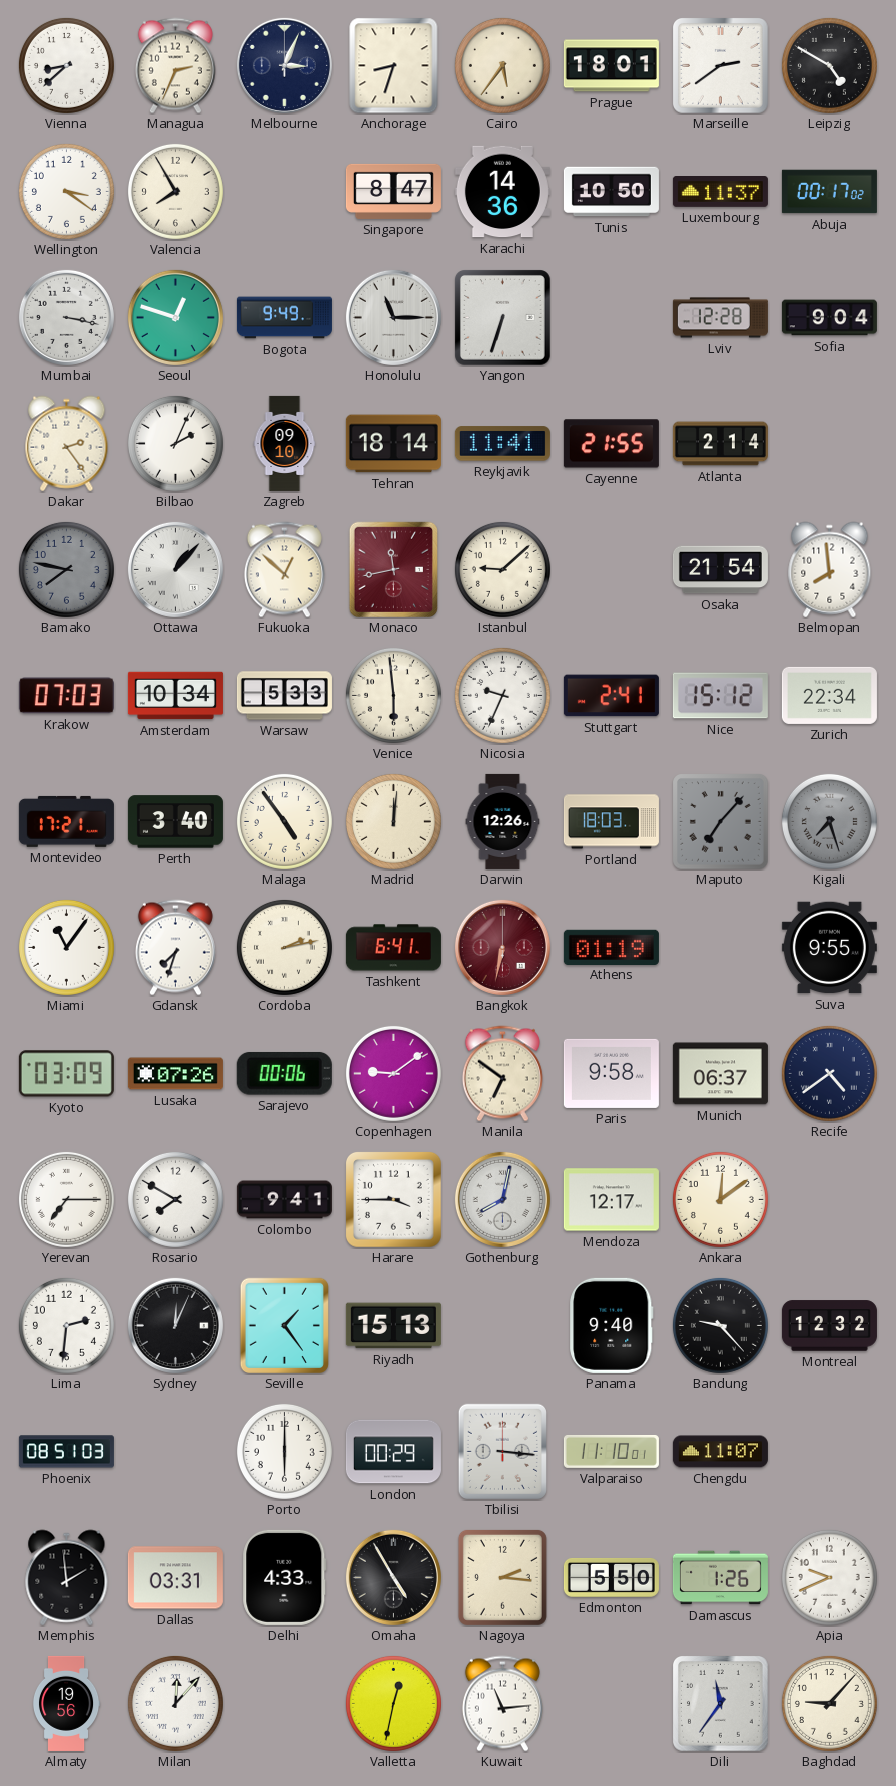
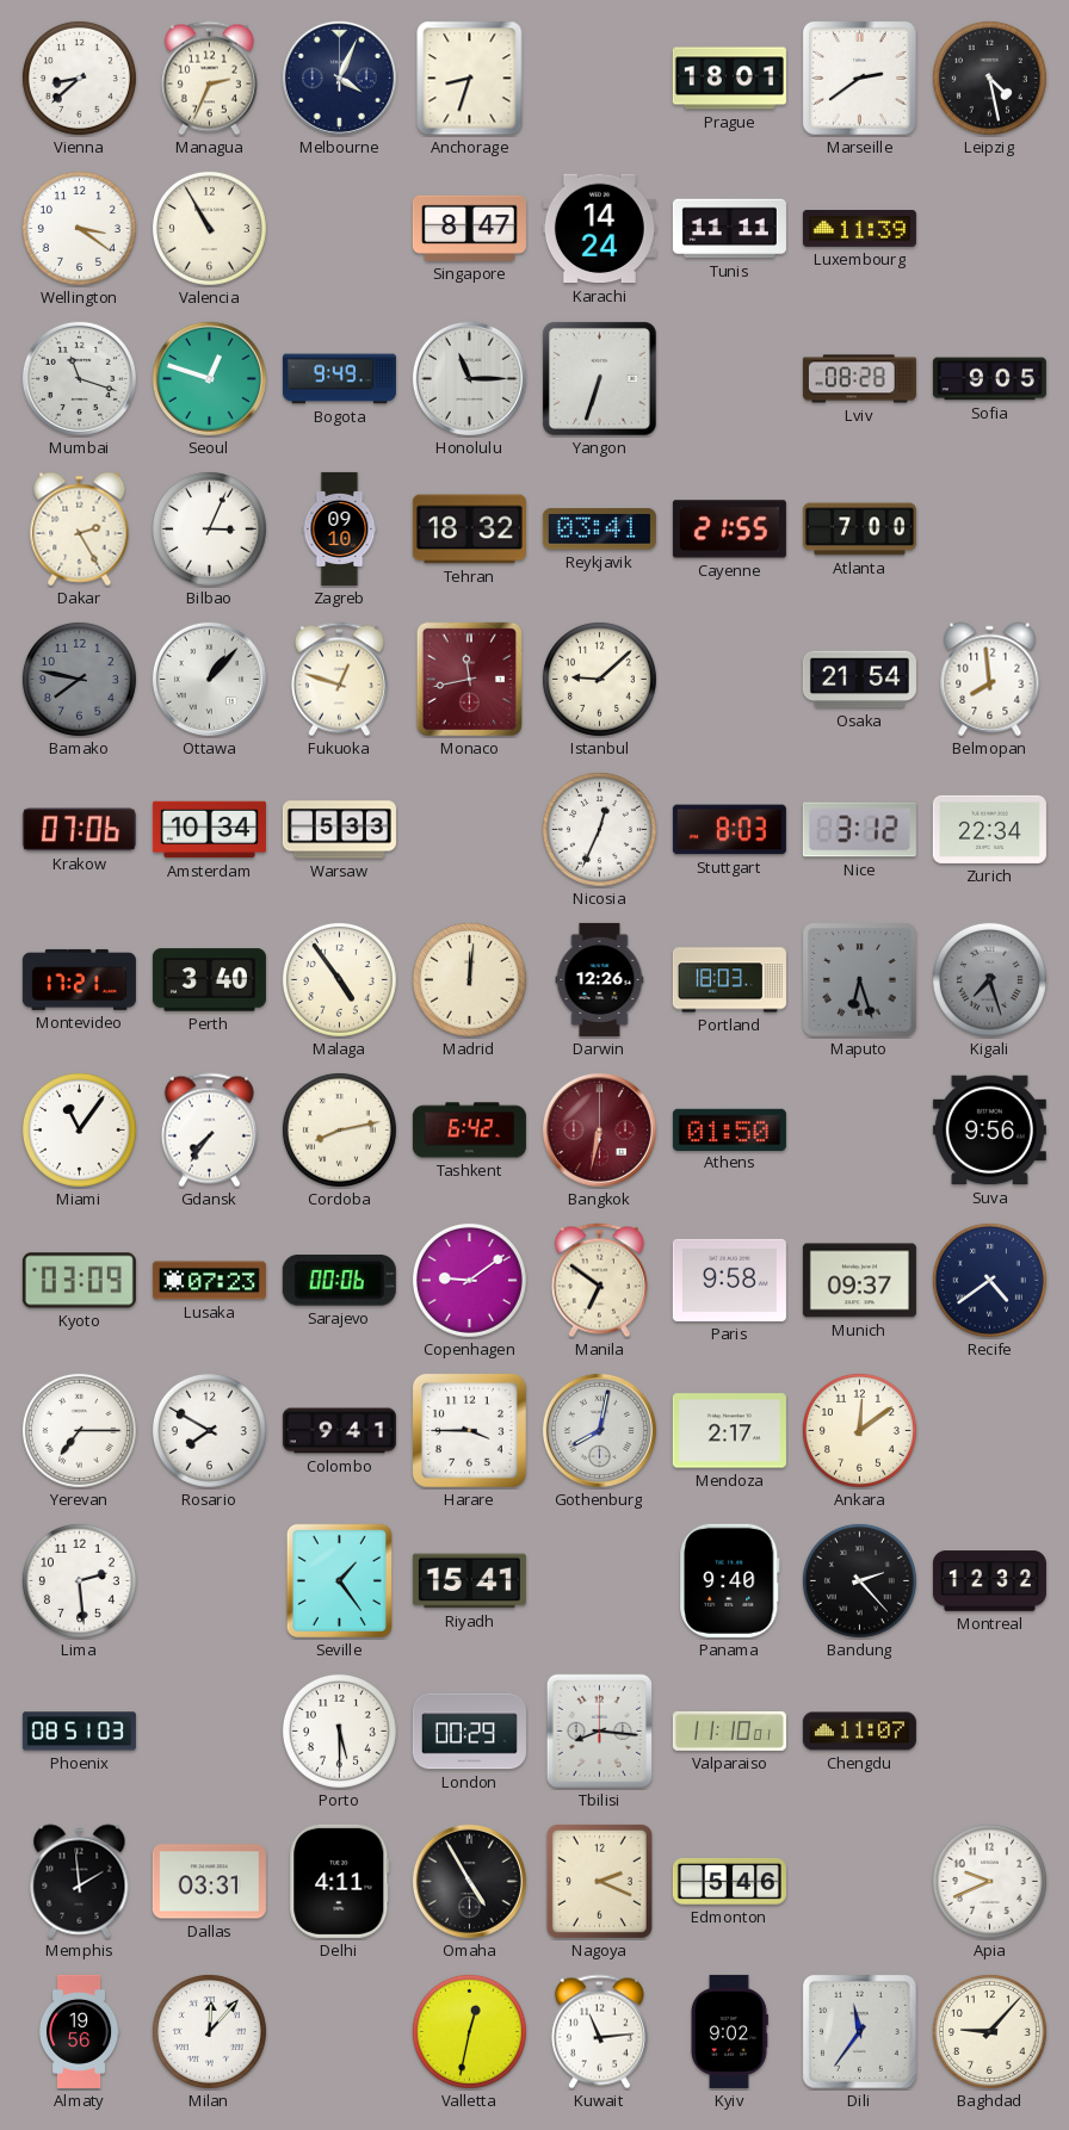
Melbourne: 3:04 -> 4:04
Cairo: 5:36 -> none
Leipzig: 4:50 -> 4:28
Valencia: 7:55 -> 10:55
Karachi: 14:36 -> 14:24
Tunis: 10:50 -> 11:11
Luxembourg: 11:37 -> 11:39
Abuja: 00:17 -> none
Mumbai: 3:17 -> 11:18
Lviv: 12:28 -> 08:28
Sofia: 9:04 -> 9:05
Dakar: 2:24 -> 2:25
Bilbao: 2:04 -> 3:04
Tehran: 18:14 -> 18:32
Reykjavik: 11:41 -> 03:41
Atlanta: 2:14 -> 7:00
Fukuoka: 12:52 -> 12:48
Krakow: 07:03 -> 07:06
Venice: 5:59 -> none
Nicosia: 9:34 -> 12:34
Stuttgart: 2:41 -> 8:03
Nice: 15:12 -> 3:12
Maputo: 7:07 -> 6:27
Gdansk: 7:33 -> 7:36
Cordoba: 2:13 -> 8:13
Tashkent: 6:41 -> 6:42
Athens: 01:19 -> 01:50
Suva: 9:55 -> 9:56
Lusaka: 07:26 -> 07:23
Munich: 06:37 -> 09:37
Mendoza: 12:17 -> 2:17
Lima: 2:31 -> 2:29
Sydney: 12:04 -> none
Riyadh: 15:13 -> 15:41
Bandung: 9:23 -> 2:23
Porto: 6:00 -> 5:30
Tbilisi: 3:16 -> 8:16
Delhi: 4:33 -> 4:11
Nagoya: 2:16 -> 2:19
Edmonton: 5:50 -> 5:46
Damascus: 1:26 -> none
Kyiv: none -> 9:02
